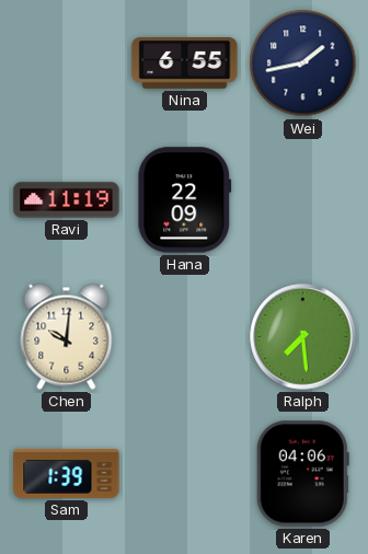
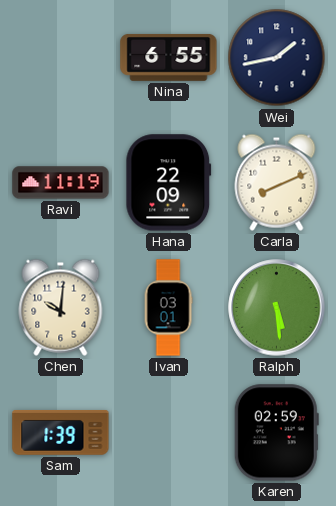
Carla: none -> 8:11
Ivan: none -> 03:01
Ralph: 7:29 -> 5:29
Karen: 04:06 -> 02:59
